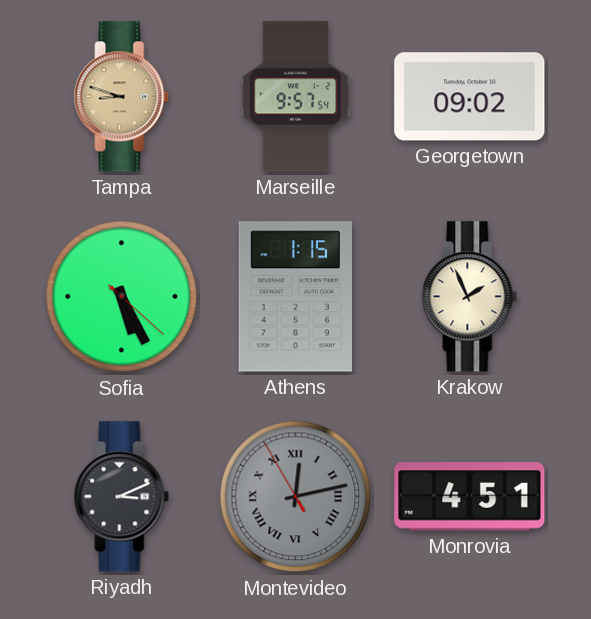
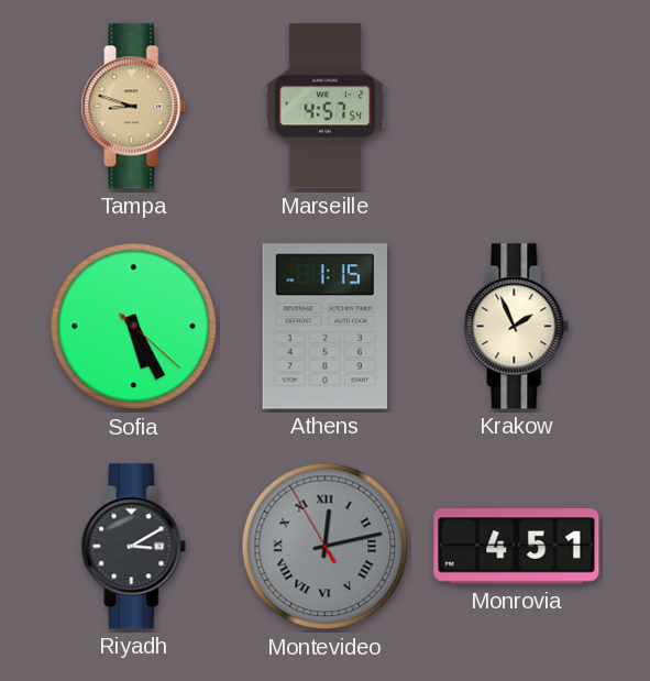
Marseille: 9:57 -> 4:57
Georgetown: 09:02 -> none
Riyadh: 3:11 -> 3:10
